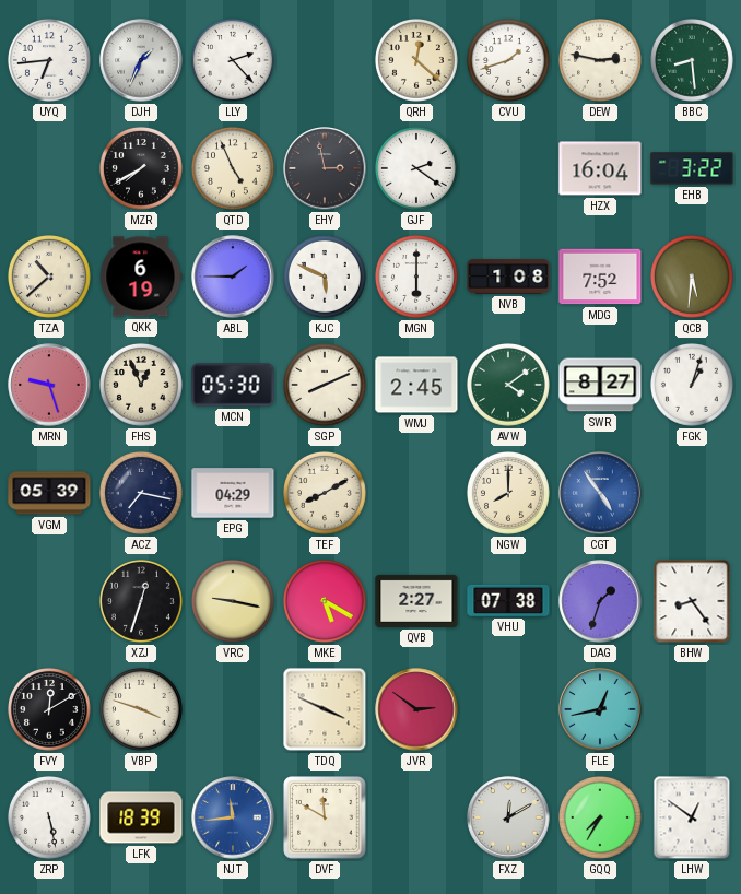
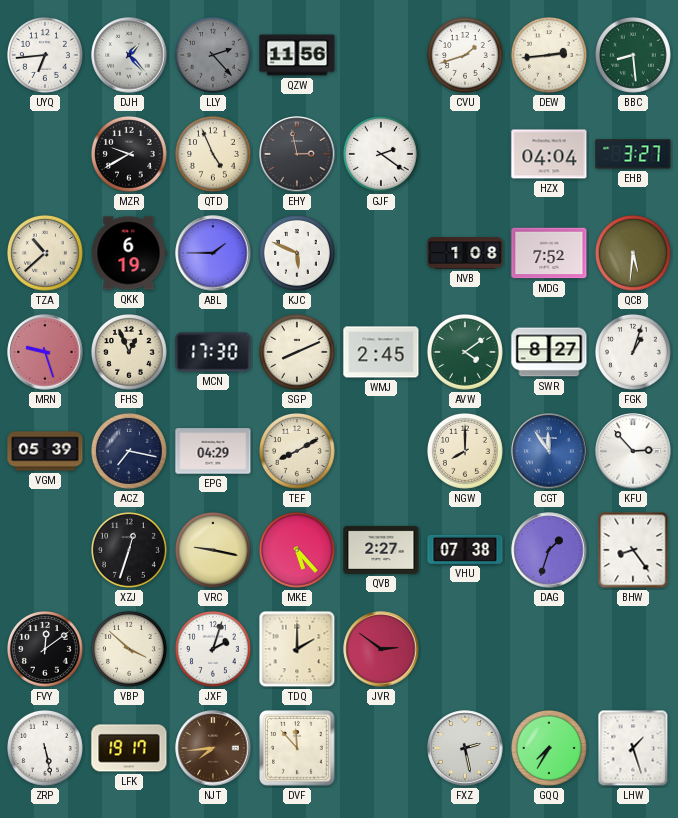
DJH: 1:34 -> 1:23
LLY dial: white -> grey
QZW: none -> 11:56
QRH: 12:22 -> none
DEW: 2:47 -> 2:44
MZR: 7:40 -> 9:40
HZX: 16:04 -> 04:04
EHB: 3:22 -> 3:27
MGN: 6:00 -> none
MCN: 05:30 -> 17:30
CGT: 4:54 -> 11:54
KFU: none -> 2:53
MKE: 5:20 -> 5:23
FVY: 12:10 -> 12:09
VBP: 3:48 -> 3:52
JXF: none -> 2:03
TDQ: 3:49 -> 2:00
FLE: 12:43 -> none
LFK: 18:39 -> 19:17
NJT: 11:44 -> 7:44
NJT dial: blue -> brown
DVF: 11:50 -> 11:53
FXZ: 12:10 -> 2:28
LHW: 12:51 -> 1:27
